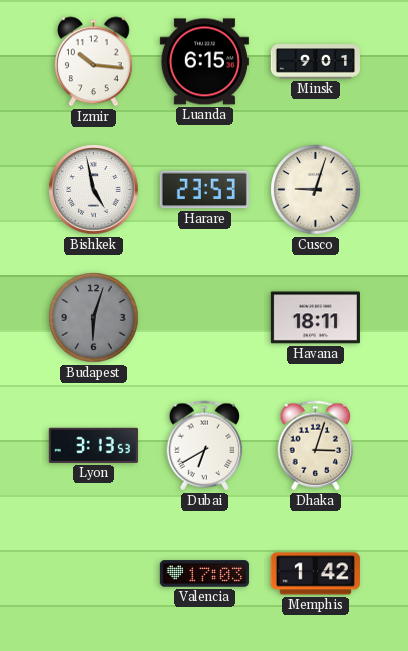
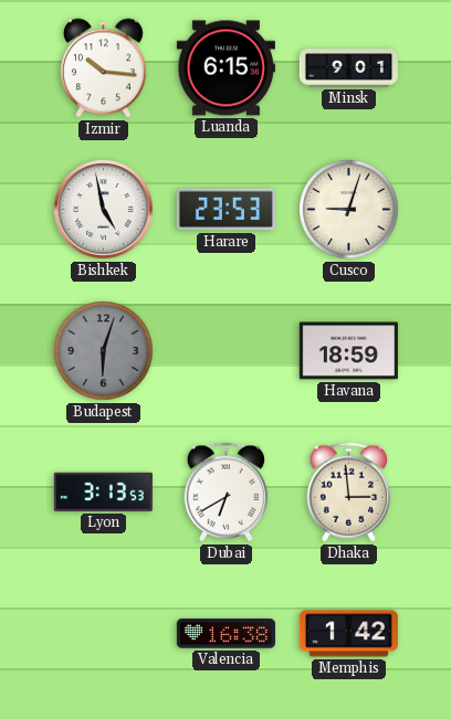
Havana: 18:11 -> 18:59
Dhaka: 3:03 -> 2:59
Valencia: 17:03 -> 16:38
